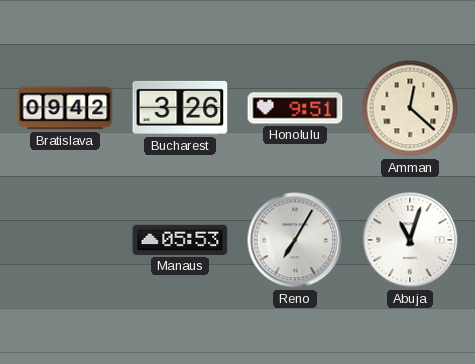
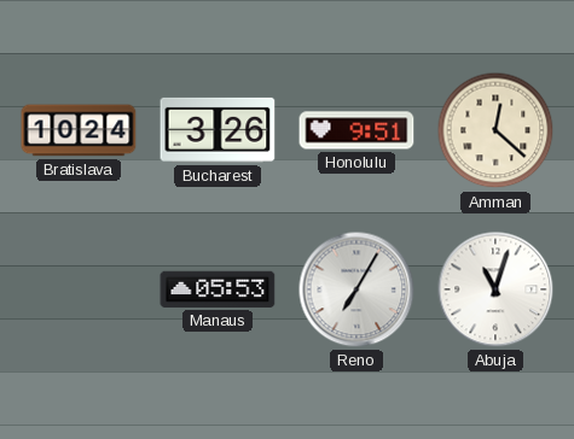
Bratislava: 09:42 -> 10:24
